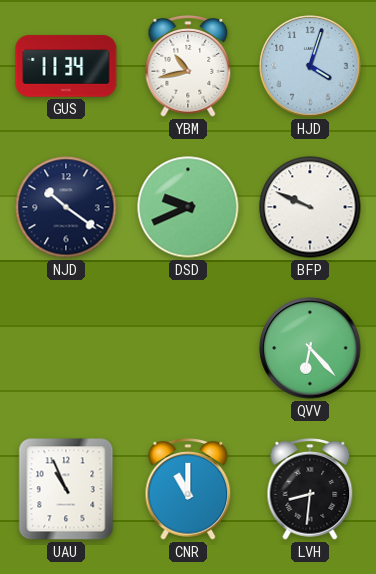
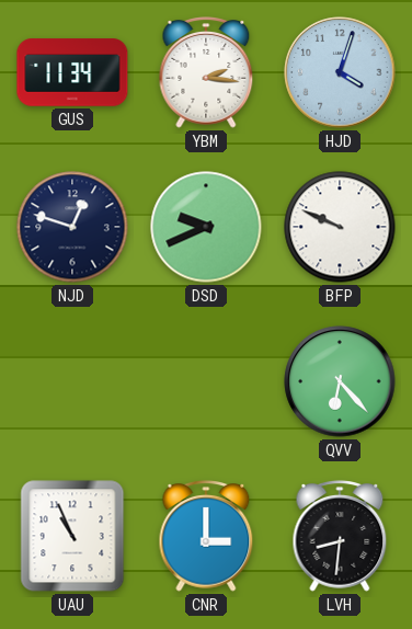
YBM: 10:43 -> 2:16
NJD: 10:21 -> 12:48
CNR: 11:00 -> 3:00
